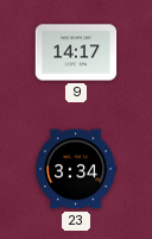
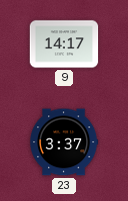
23: 3:34 -> 3:37
